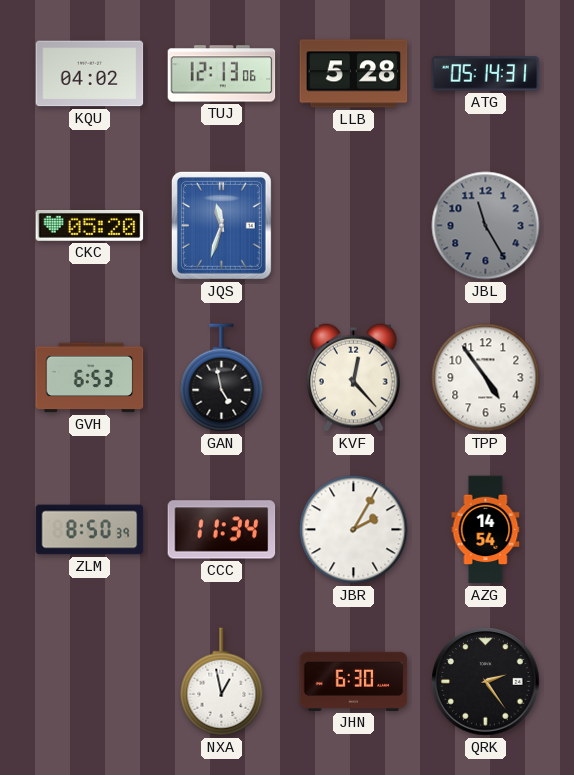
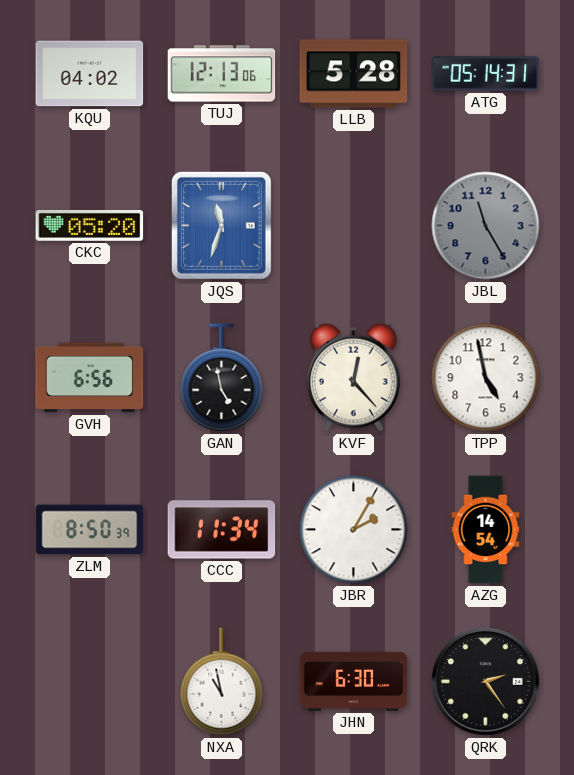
GVH: 6:53 -> 6:56
TPP: 4:54 -> 4:58
NXA: 12:58 -> 10:58
